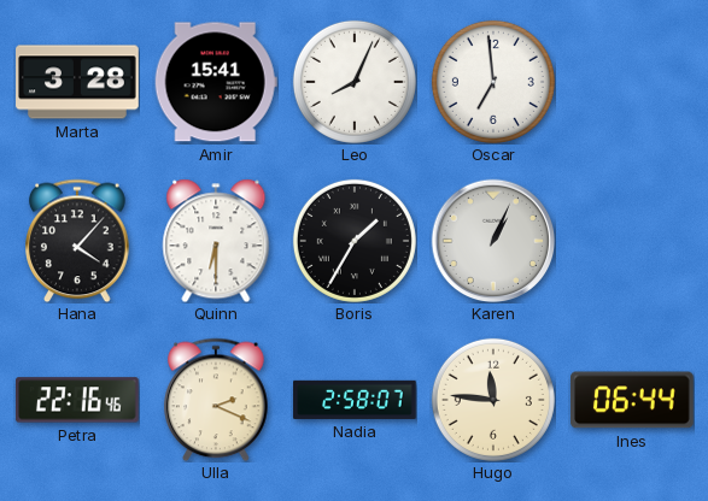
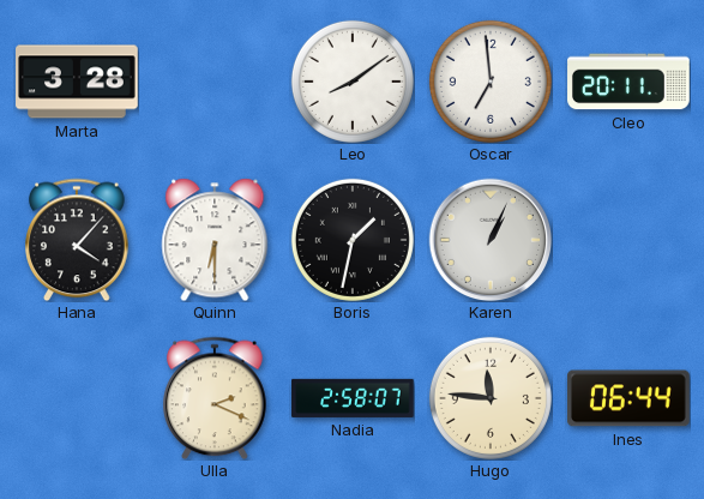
Amir: 15:41 -> none
Leo: 8:04 -> 8:09
Cleo: none -> 20:11
Boris: 1:35 -> 1:32
Petra: 22:16 -> none
